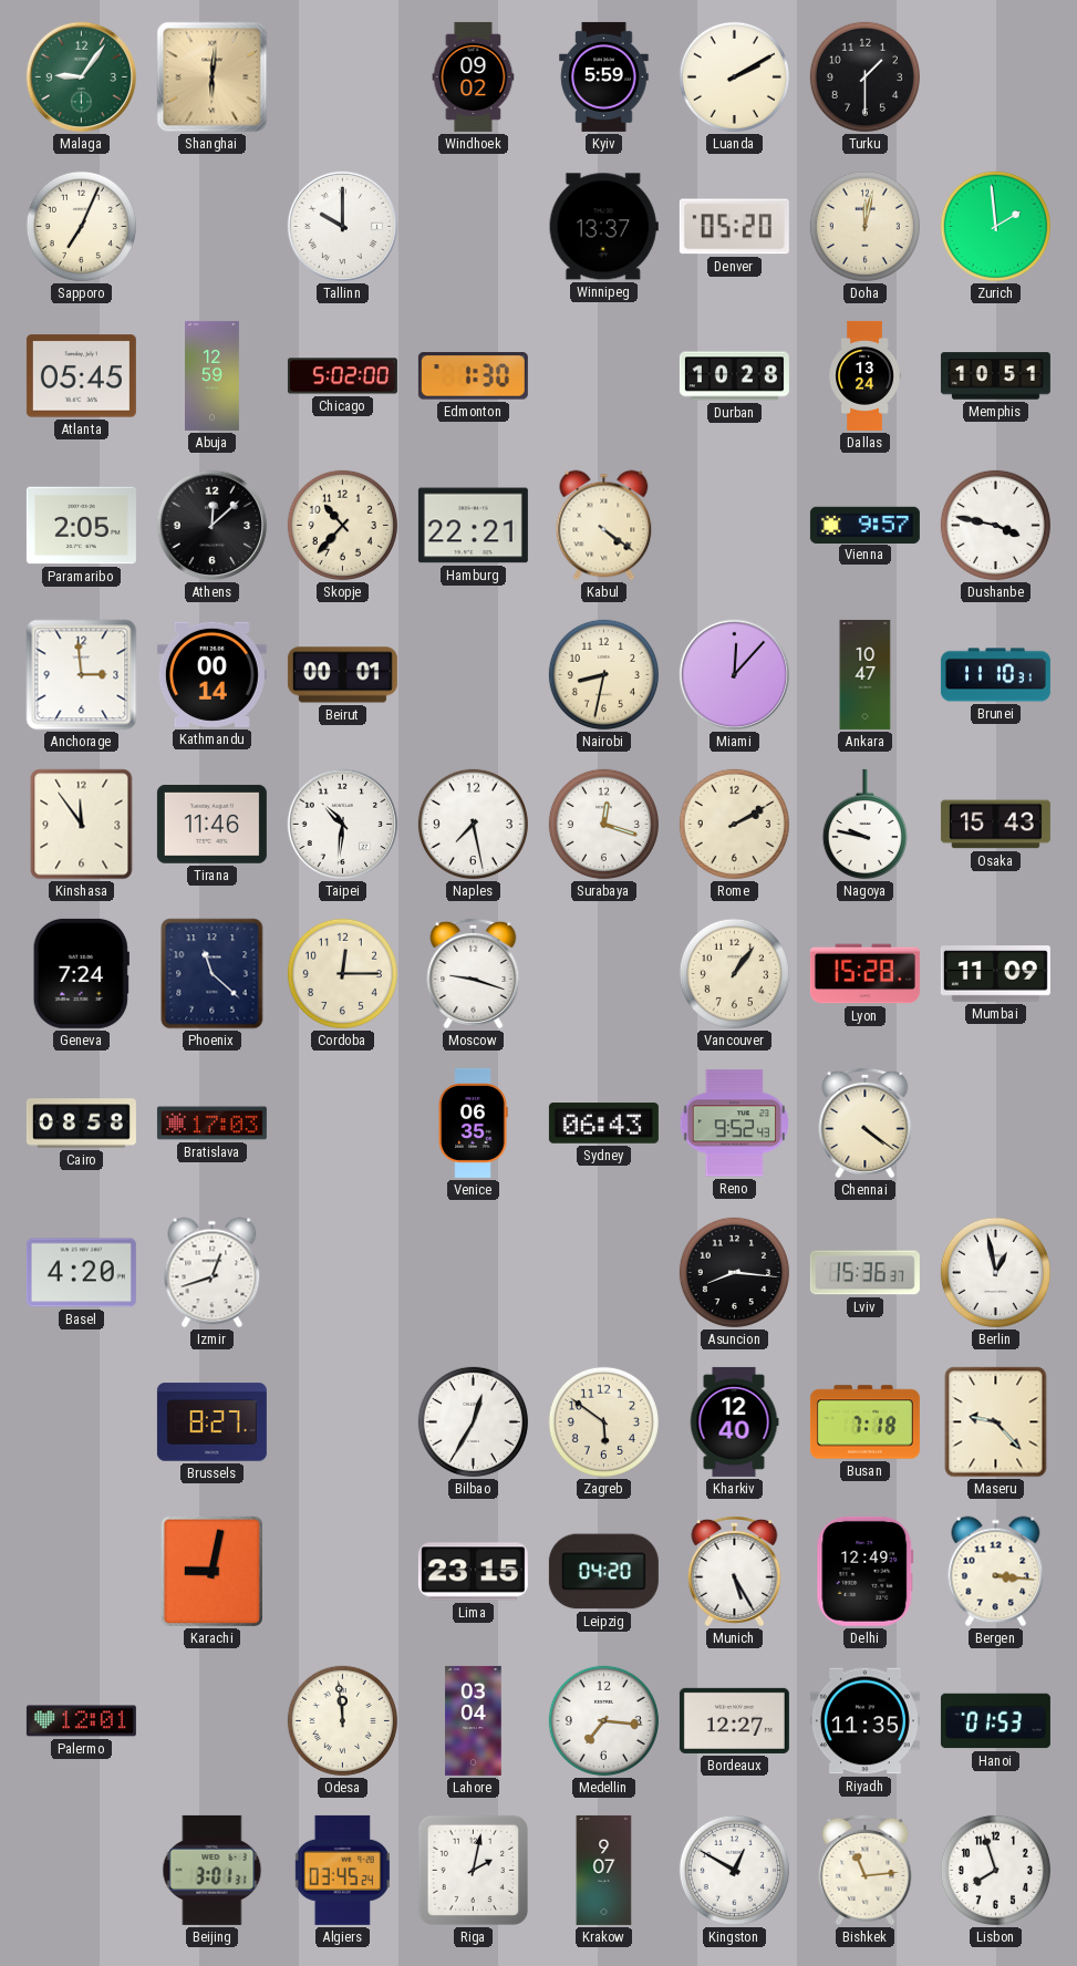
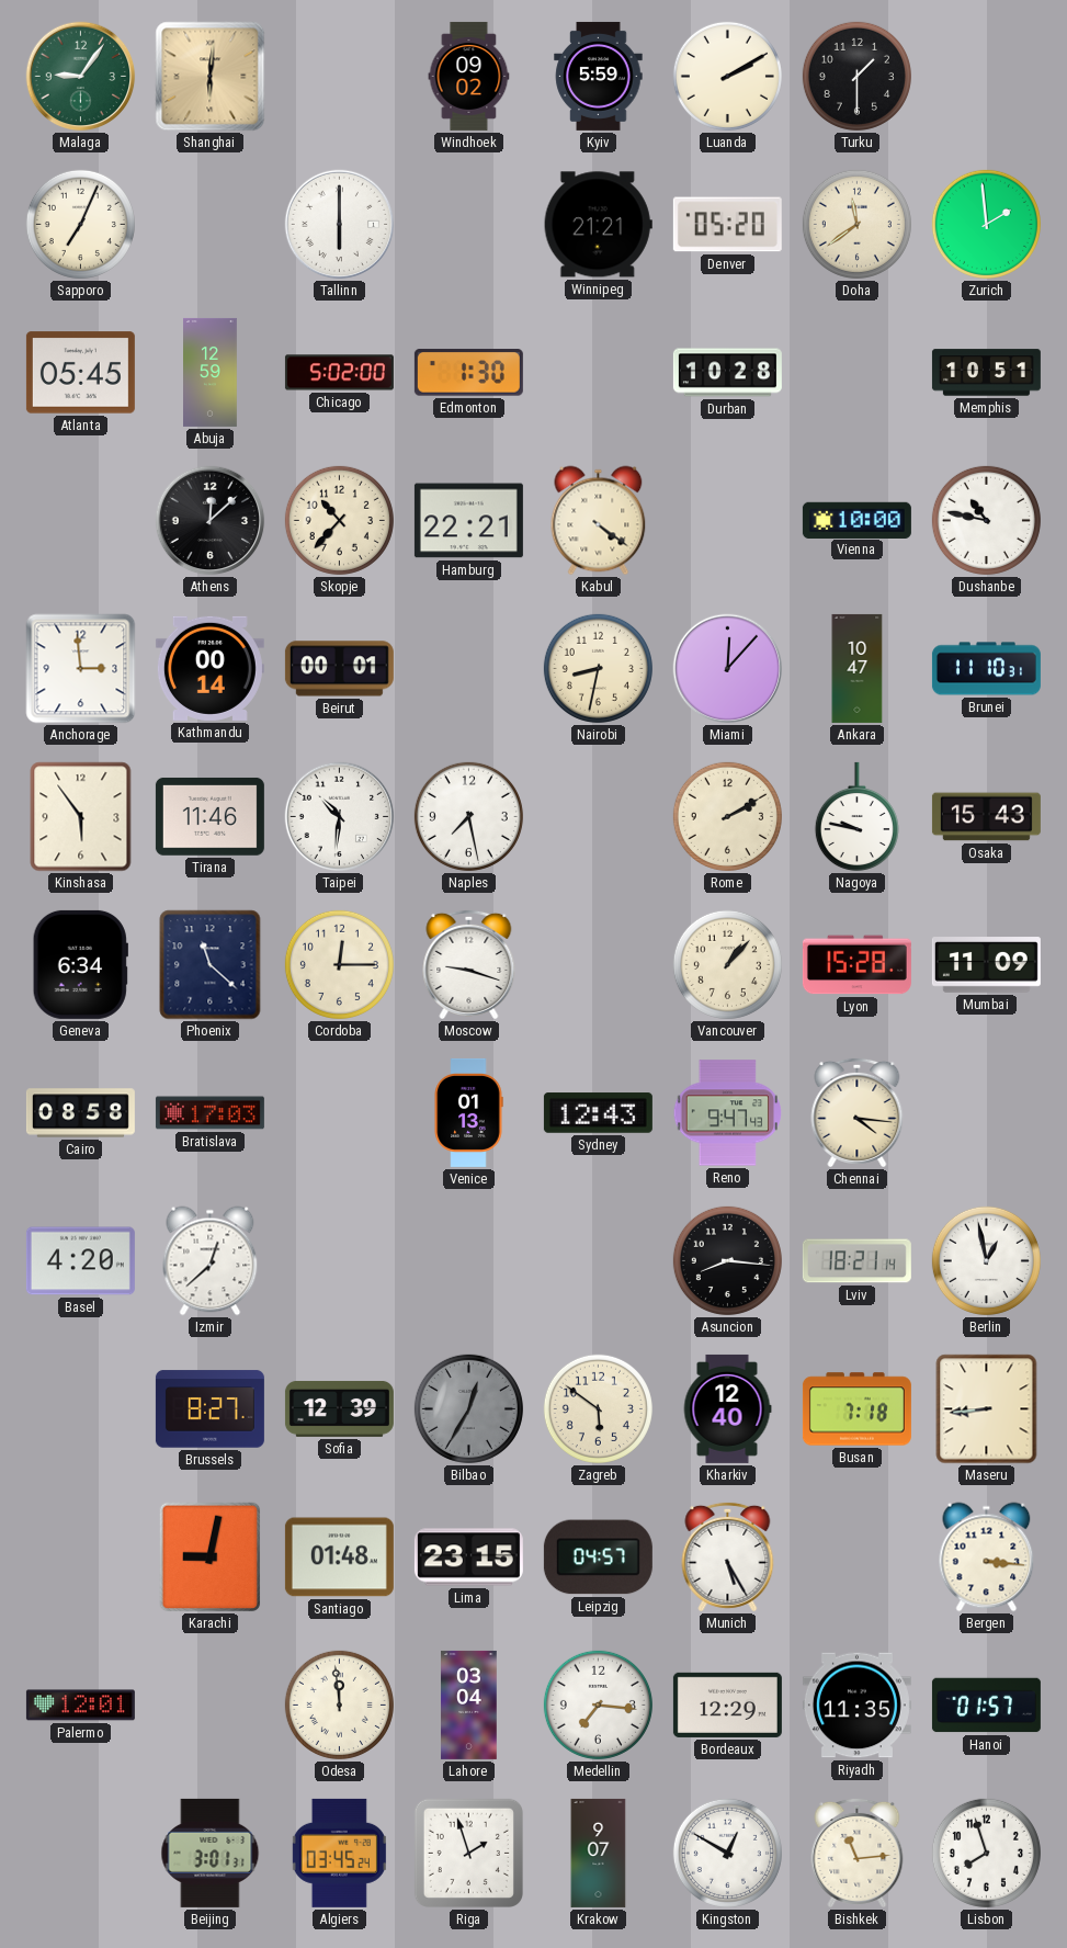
Tallinn: 10:00 -> 6:00
Winnipeg: 13:37 -> 21:21
Doha: 12:02 -> 11:39
Dallas: 13:24 -> none
Paramaribo: 2:05 -> none
Vienna: 9:57 -> 10:00
Dushanbe: 3:47 -> 10:47
Kinshasa: 11:54 -> 5:54
Surabaya: 12:18 -> none
Geneva: 7:24 -> 6:34
Vancouver: 1:06 -> 1:07
Venice: 06:35 -> 01:13
Sydney: 06:43 -> 12:43
Reno: 9:52 -> 9:47
Chennai: 4:21 -> 4:16
Izmir: 12:42 -> 12:38
Lviv: 15:36 -> 18:21
Sofia: none -> 12:39
Bilbao dial: white -> grey
Maseru: 9:23 -> 8:44
Santiago: none -> 01:48
Leipzig: 04:20 -> 04:57
Delhi: 12:49 -> none
Bordeaux: 12:27 -> 12:29
Hanoi: 01:53 -> 01:57
Riga: 2:02 -> 1:57
